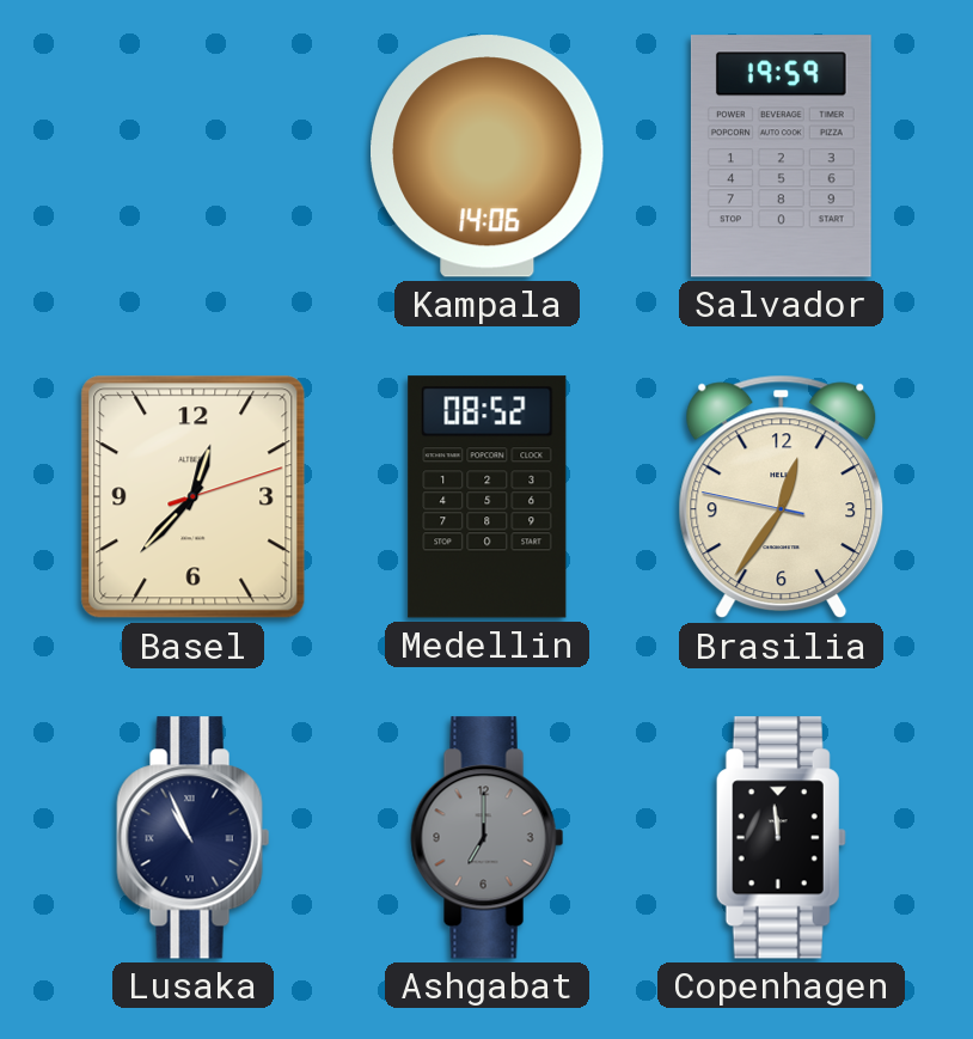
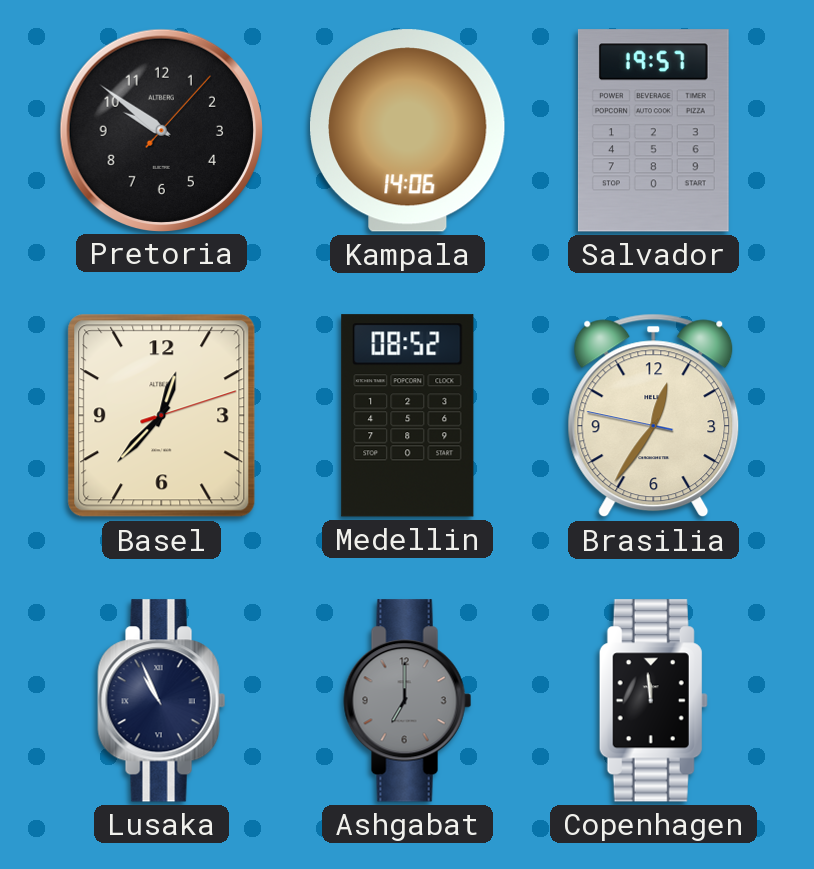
Pretoria: none -> 9:51
Salvador: 19:59 -> 19:57
